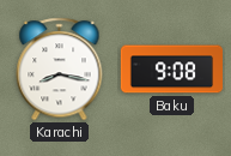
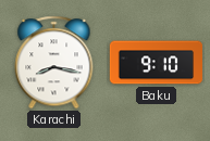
Baku: 9:08 -> 9:10
